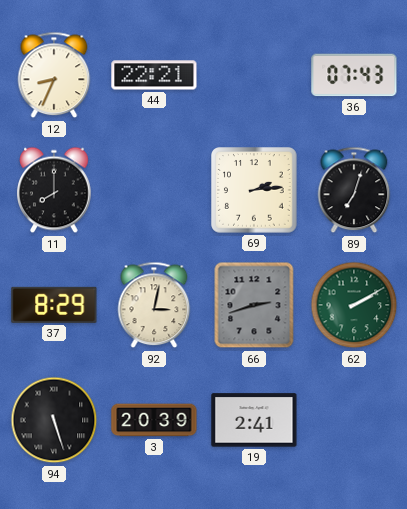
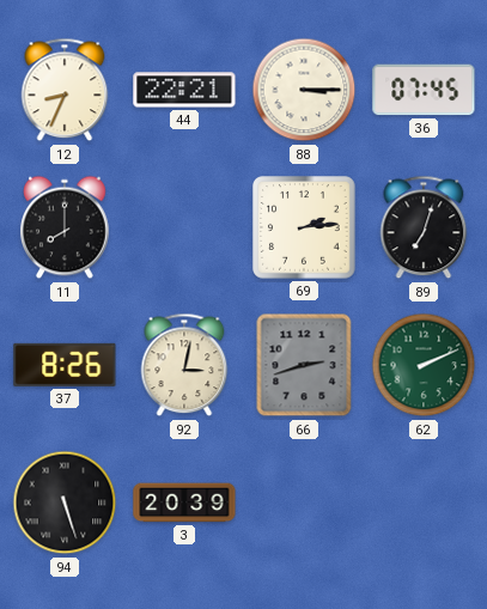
88: none -> 3:15
36: 07:43 -> 07:45
37: 8:29 -> 8:26
62: 2:10 -> 2:11
19: 2:41 -> none
